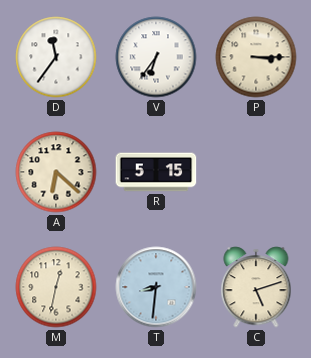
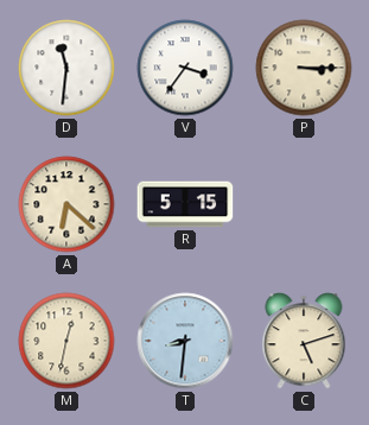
D: 11:36 -> 11:31
V: 6:36 -> 3:36
